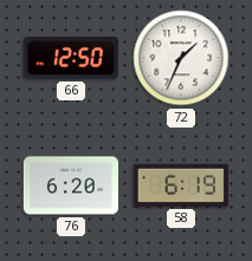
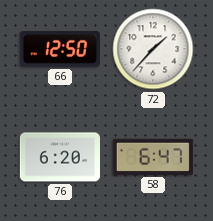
72: 1:34 -> 1:37
58: 6:19 -> 6:47
